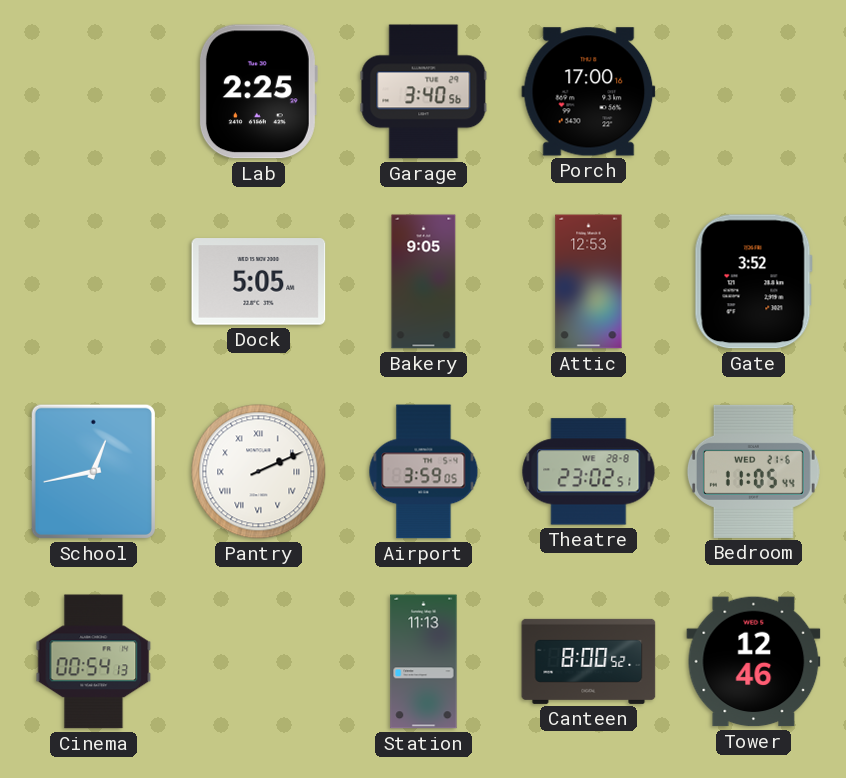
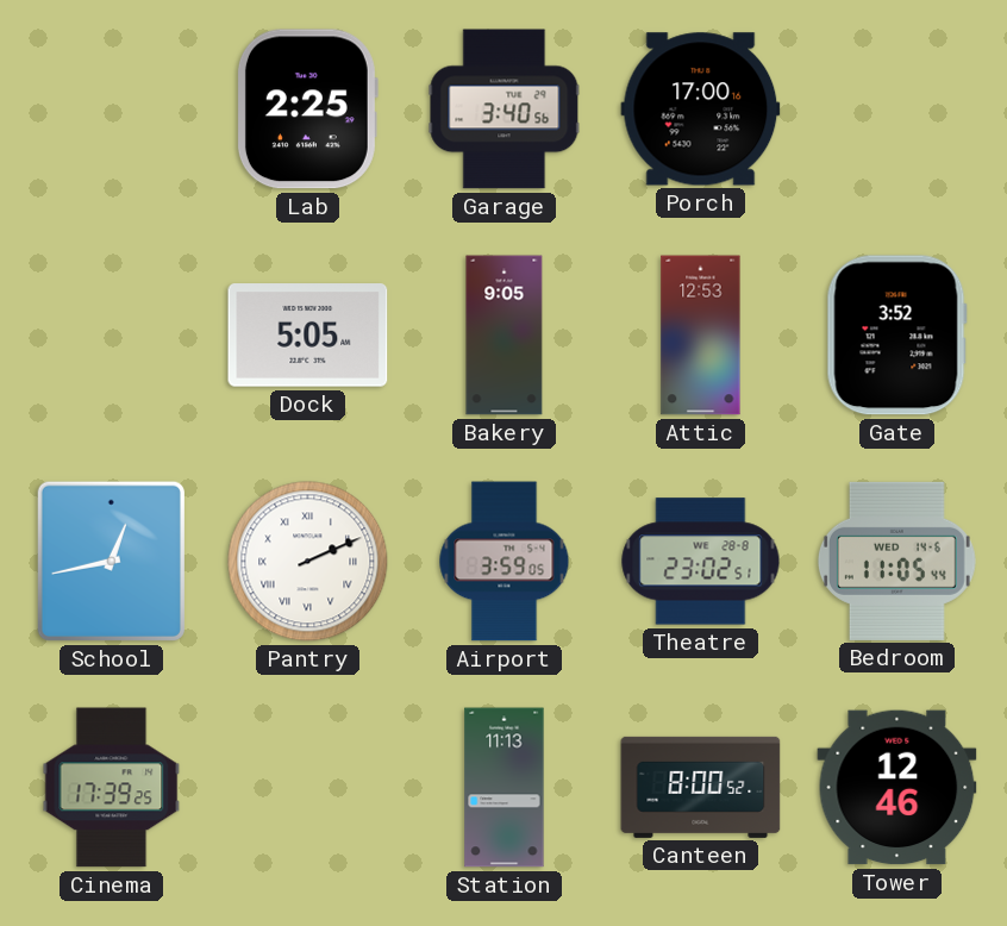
Bedroom date: WED 21-6 -> WED 14-6
Cinema: 00:54 -> 17:39
